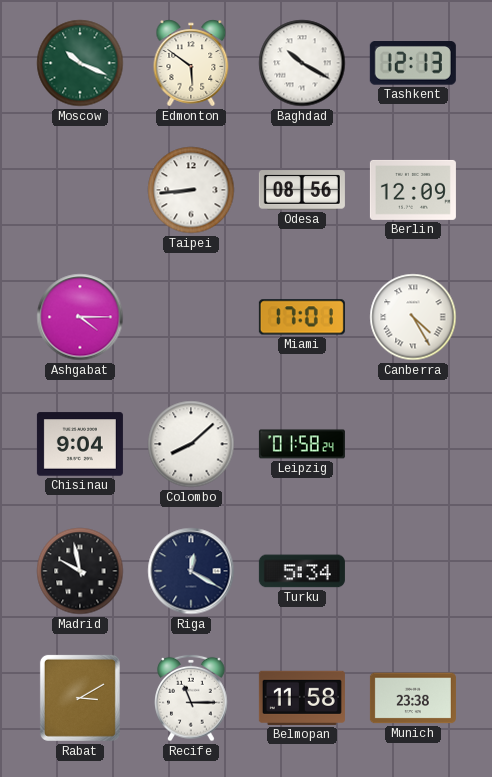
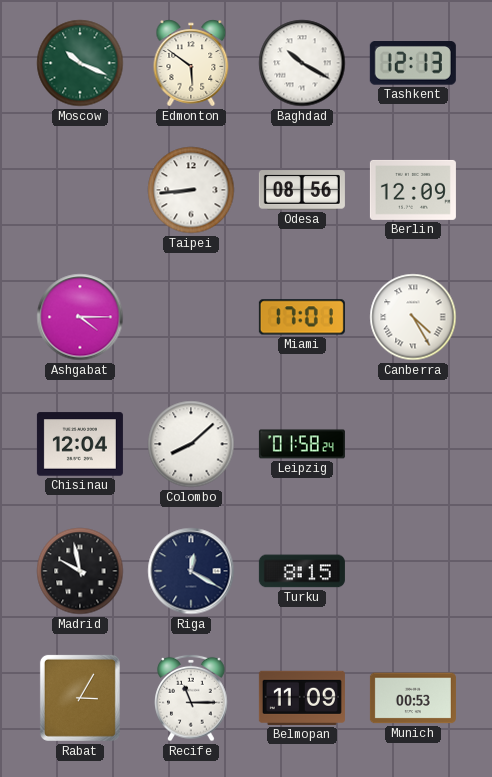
Chisinau: 9:04 -> 12:04
Turku: 5:34 -> 8:15
Rabat: 3:10 -> 3:05
Belmopan: 11:58 -> 11:09
Munich: 23:38 -> 00:53
